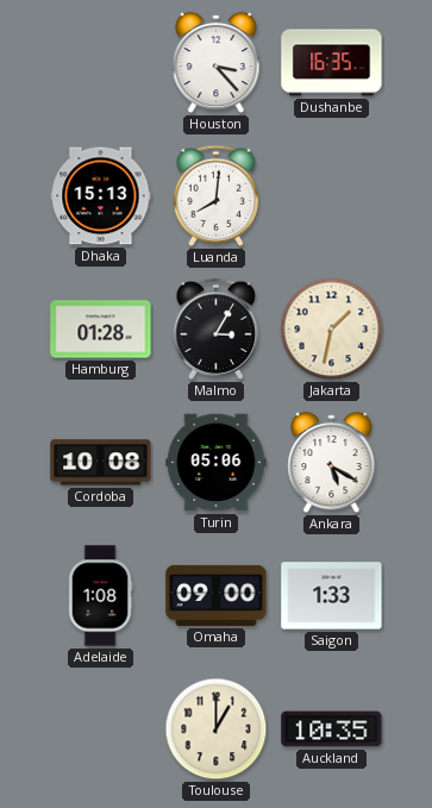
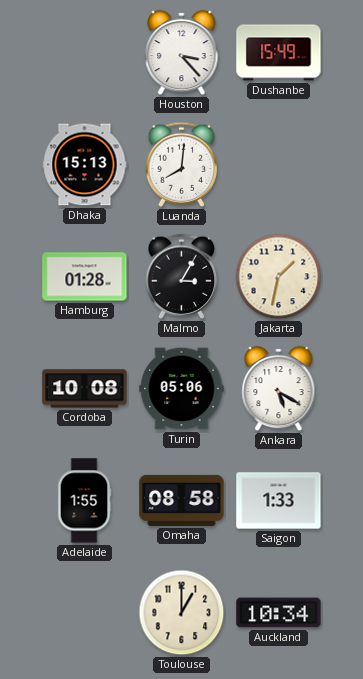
Dushanbe: 16:35 -> 15:49
Adelaide: 1:08 -> 1:55
Omaha: 09:00 -> 08:58
Auckland: 10:35 -> 10:34
